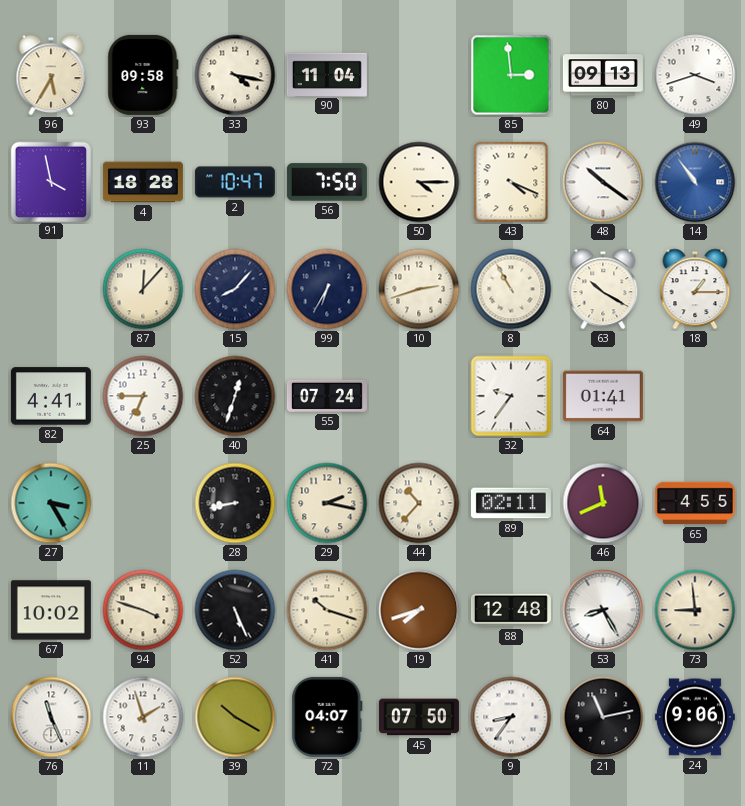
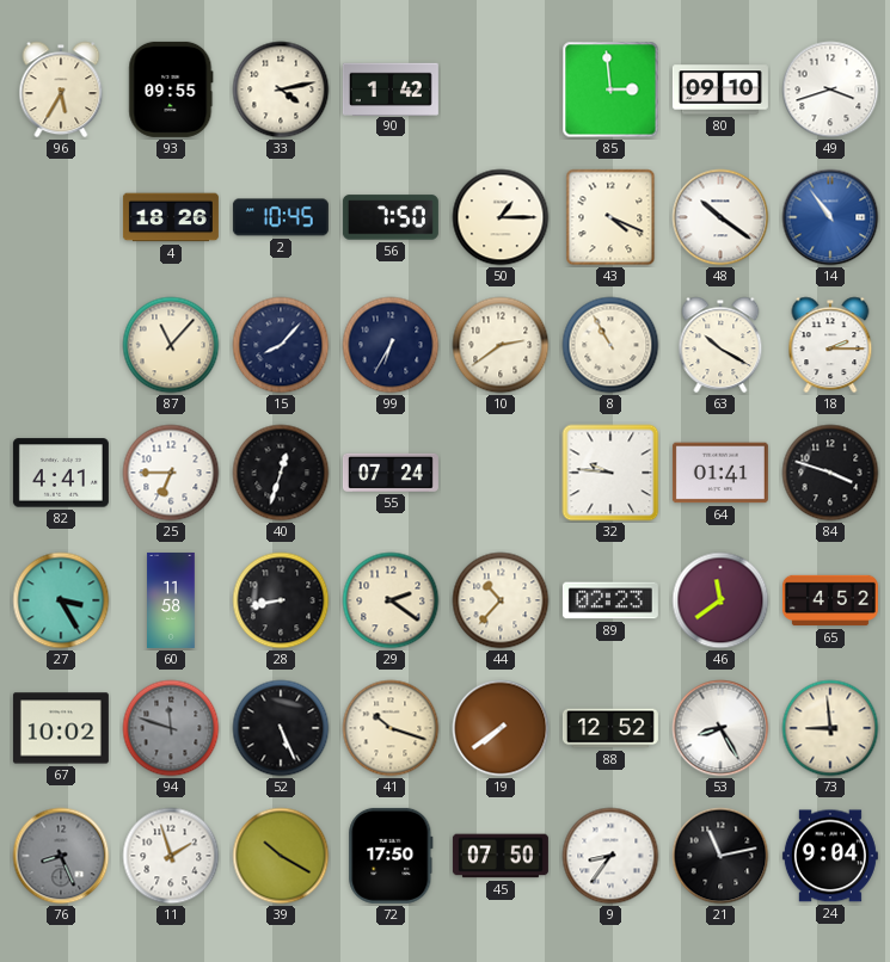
93: 09:58 -> 09:55
33: 4:17 -> 4:13
90: 11:04 -> 1:42
80: 09:13 -> 09:10
91: 3:58 -> none
4: 18:28 -> 18:26
2: 10:47 -> 10:45
50: 4:15 -> 1:15
87: 12:07 -> 11:07
10: 2:42 -> 2:39
18: 1:15 -> 2:15
32: 9:36 -> 9:46
84: none -> 3:48
60: none -> 11:58
29: 2:17 -> 2:21
89: 02:11 -> 02:23
46: 11:41 -> 11:39
65: 4:55 -> 4:52
94: 3:48 -> 11:48
94 dial: cream -> grey
19: 7:42 -> 7:39
88: 12:48 -> 12:52
76: 11:26 -> 8:26
76 dial: white -> grey
72: 04:07 -> 17:50
24: 9:06 -> 9:04
